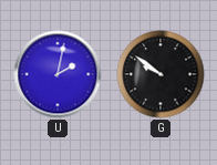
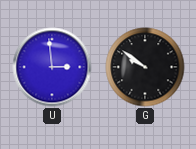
U: 2:02 -> 2:59
